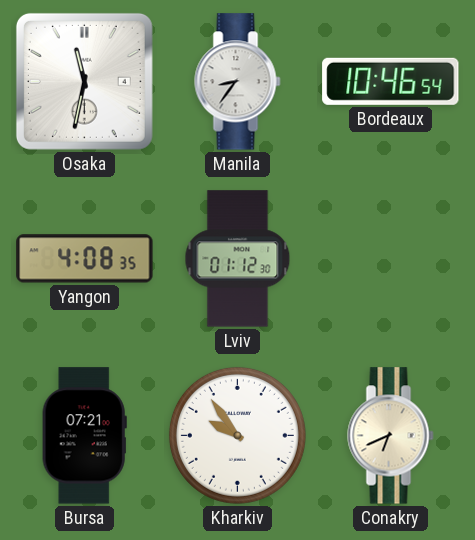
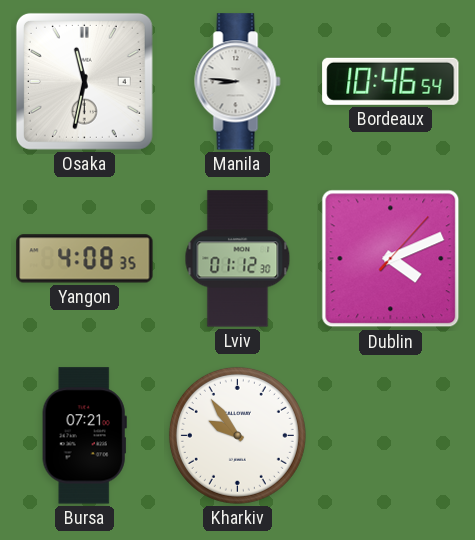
Manila: 8:36 -> 8:46
Dublin: none -> 4:11
Conakry: 6:41 -> none
